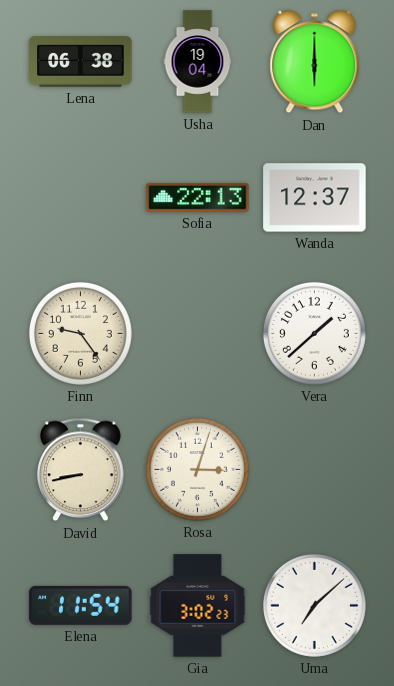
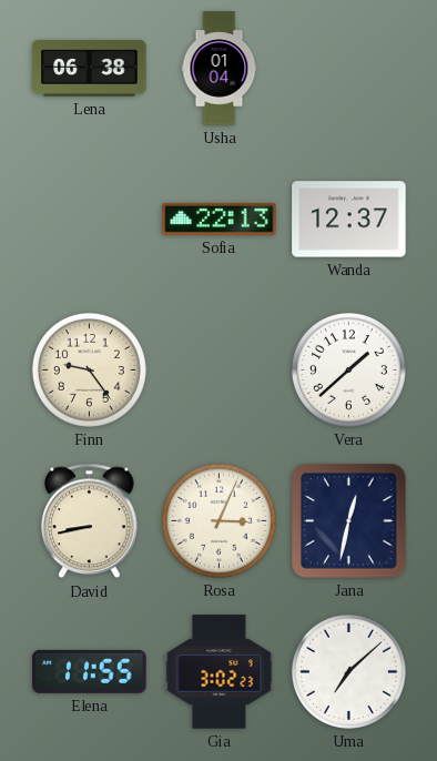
Usha: 19:04 -> 01:04
Dan: 6:00 -> none
Rosa: 3:03 -> 3:04
Jana: none -> 12:32
Elena: 11:54 -> 11:55
